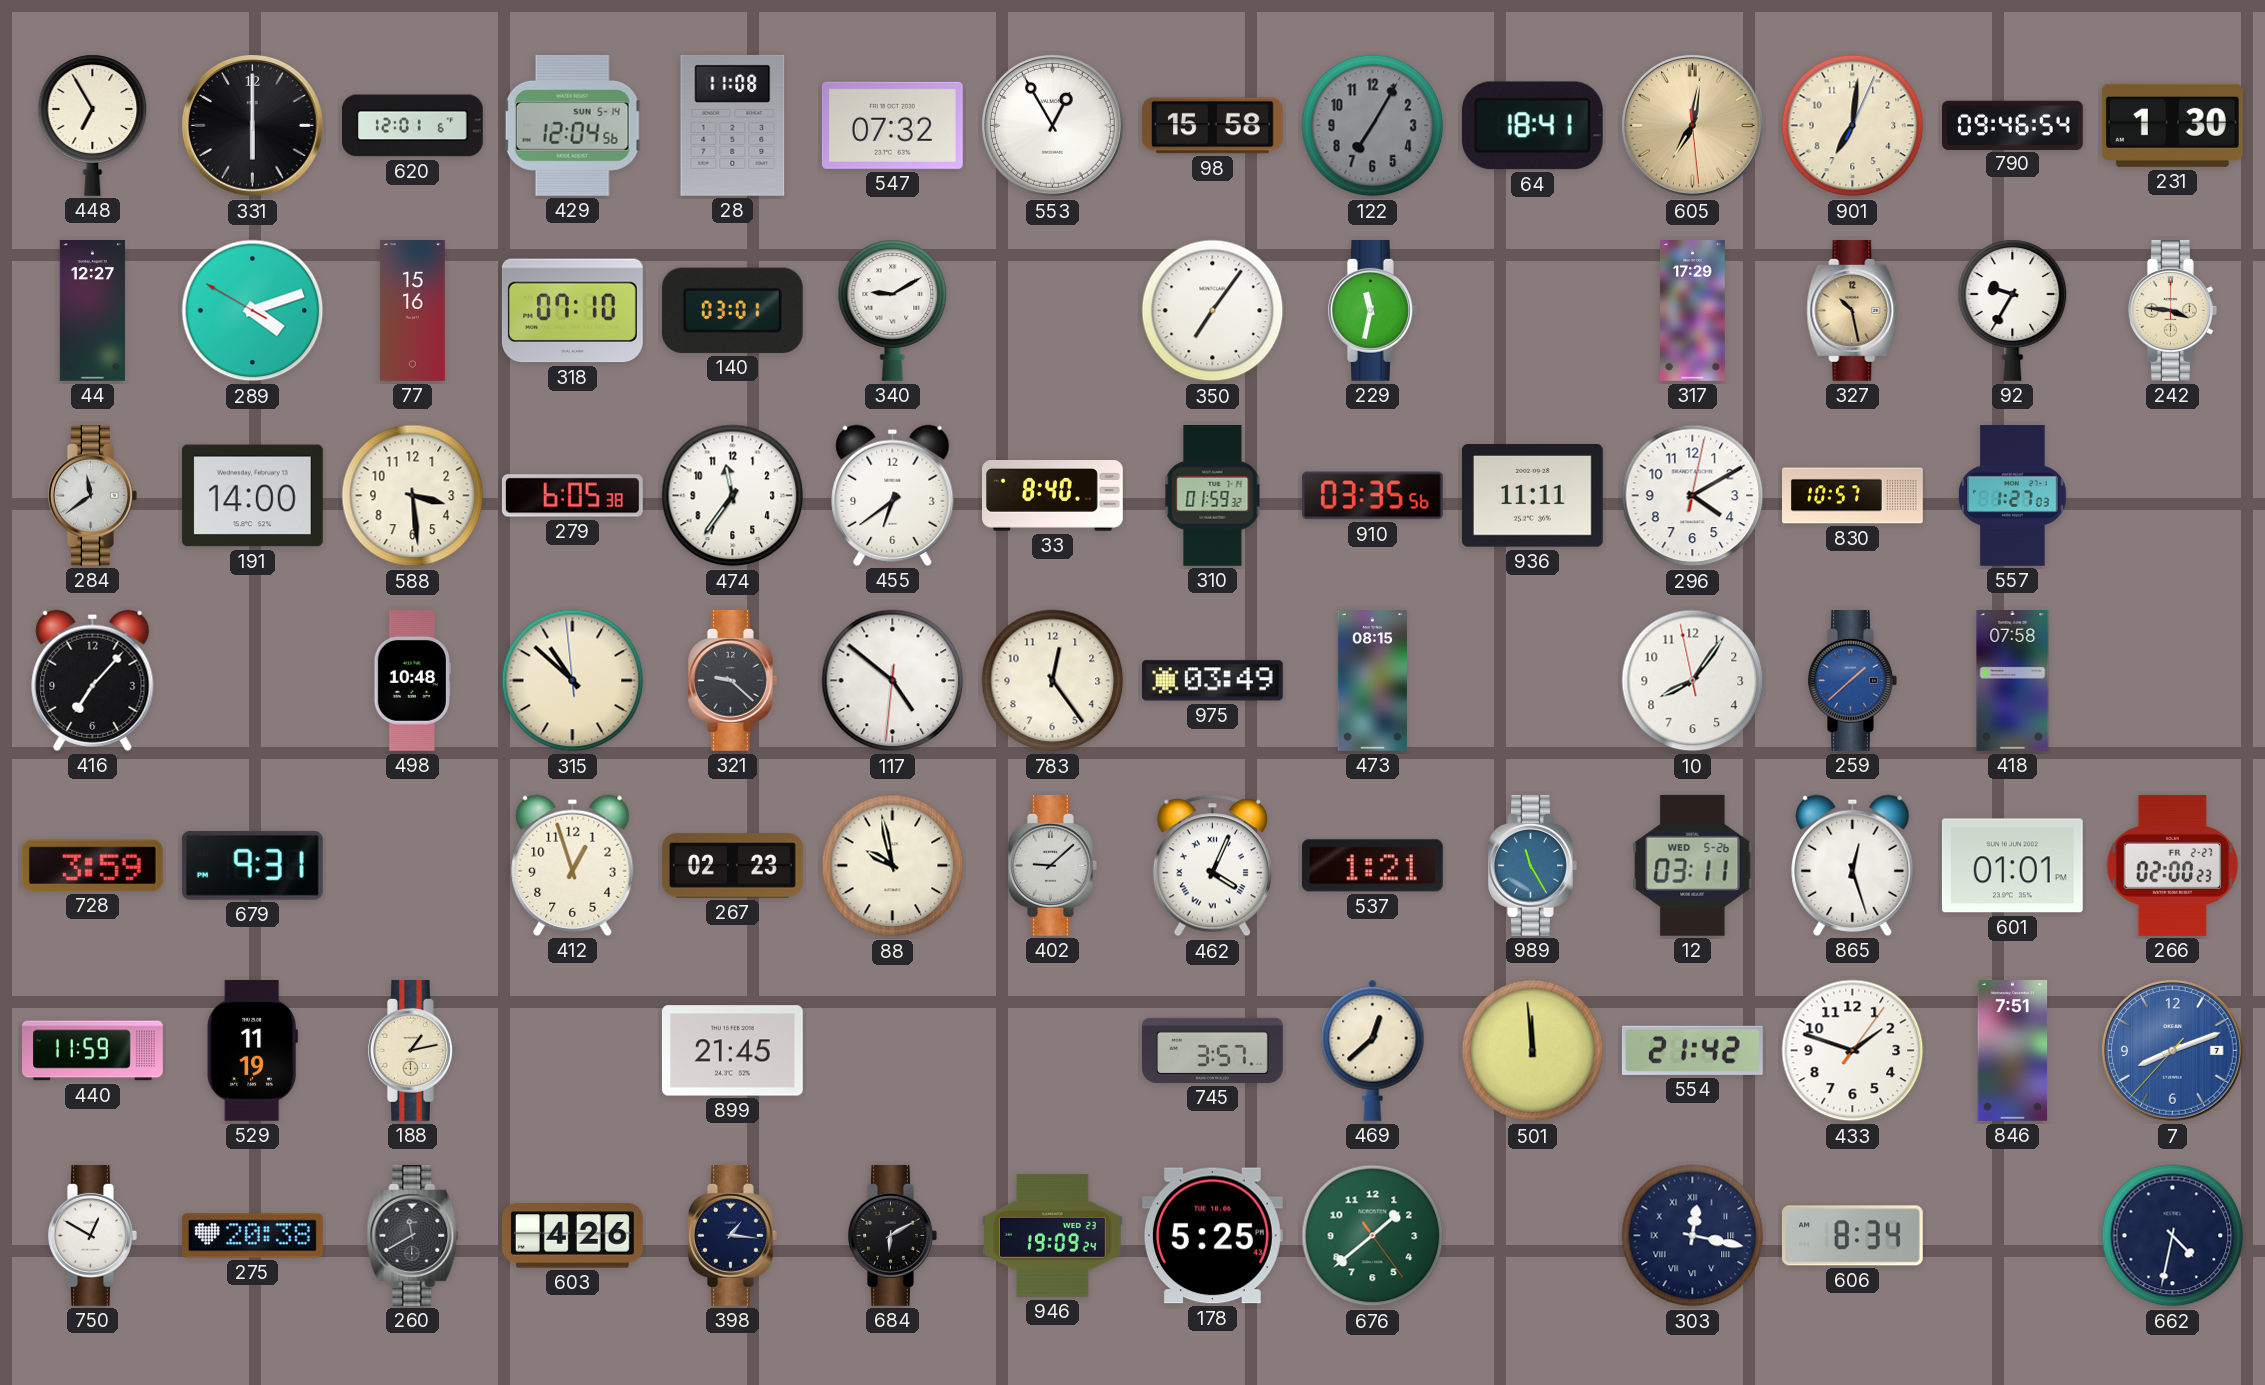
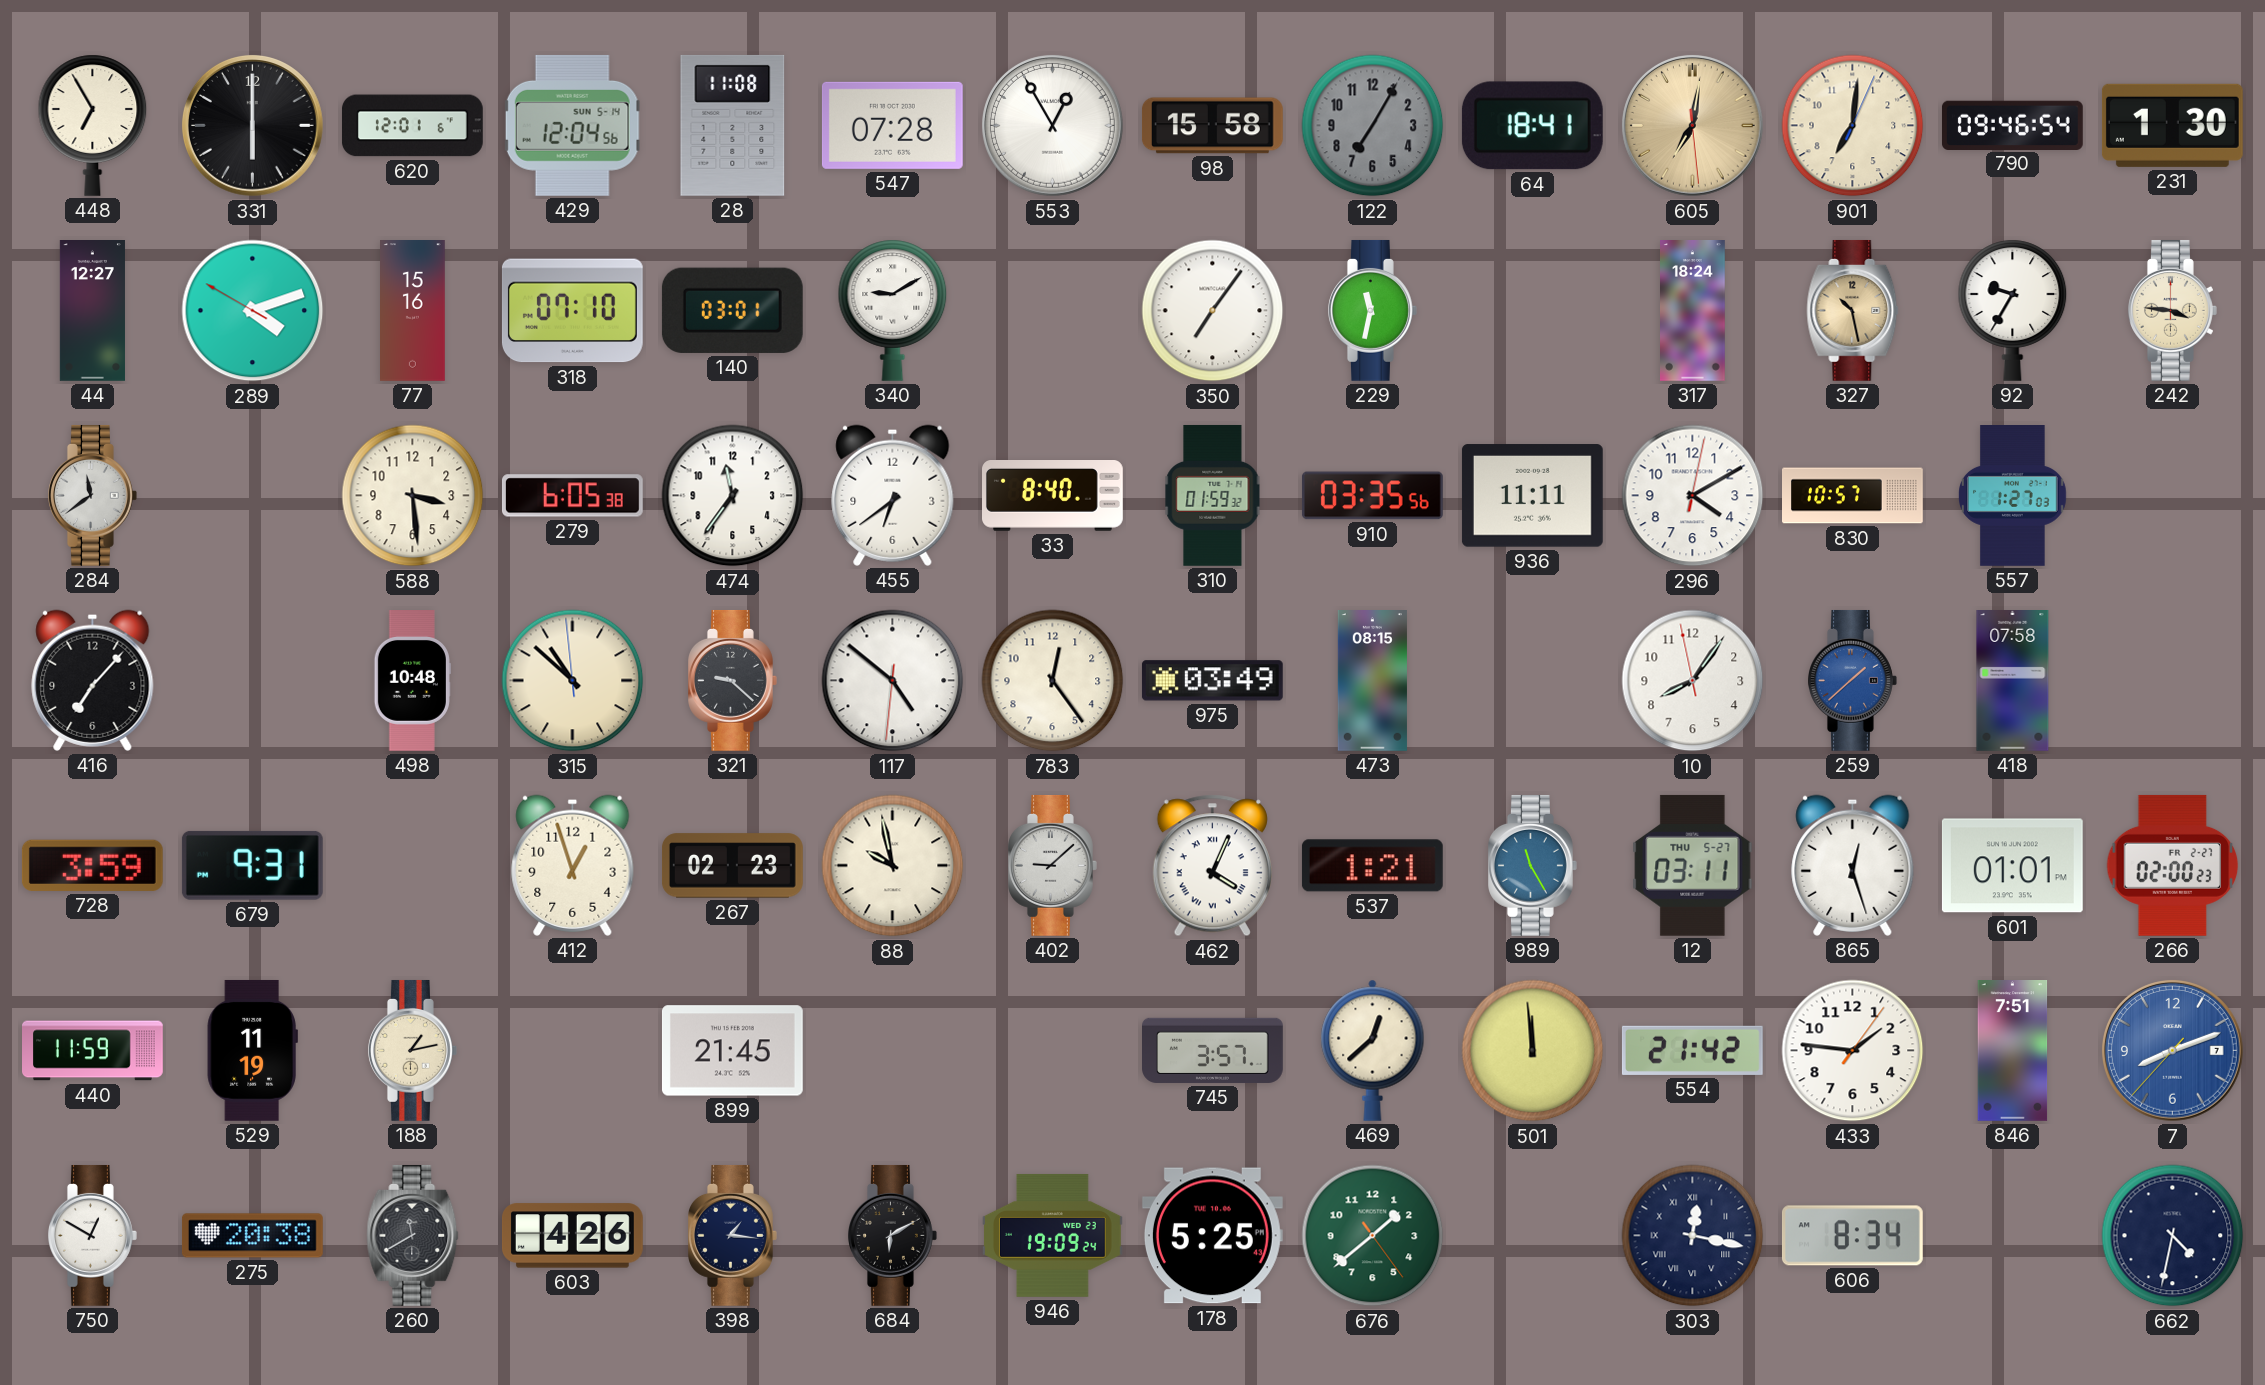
547: 07:32 -> 07:28
317: 17:29 -> 18:24
191: 14:00 -> none
12 date: WED 5-26 -> THU 5-27
433: 1:48 -> 1:46
